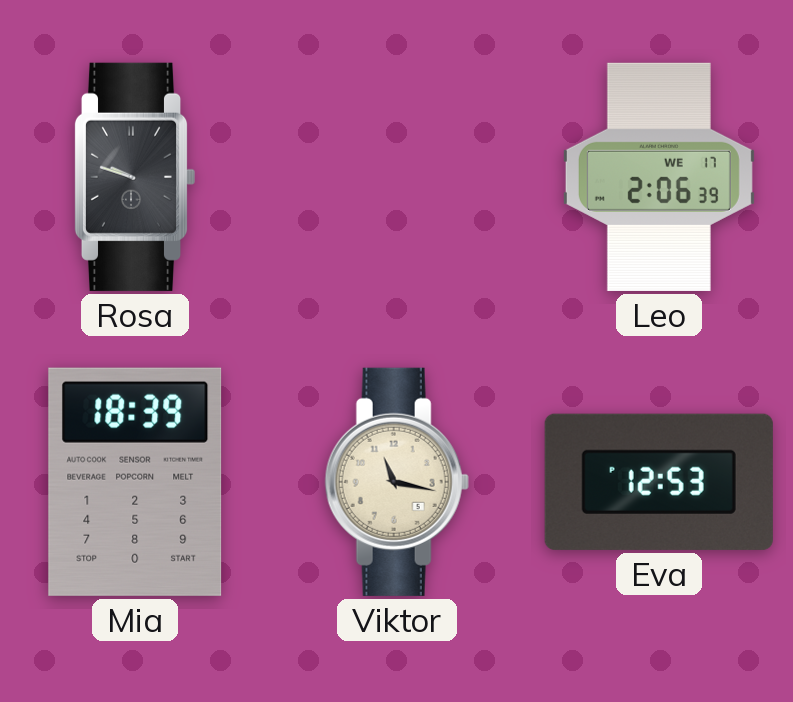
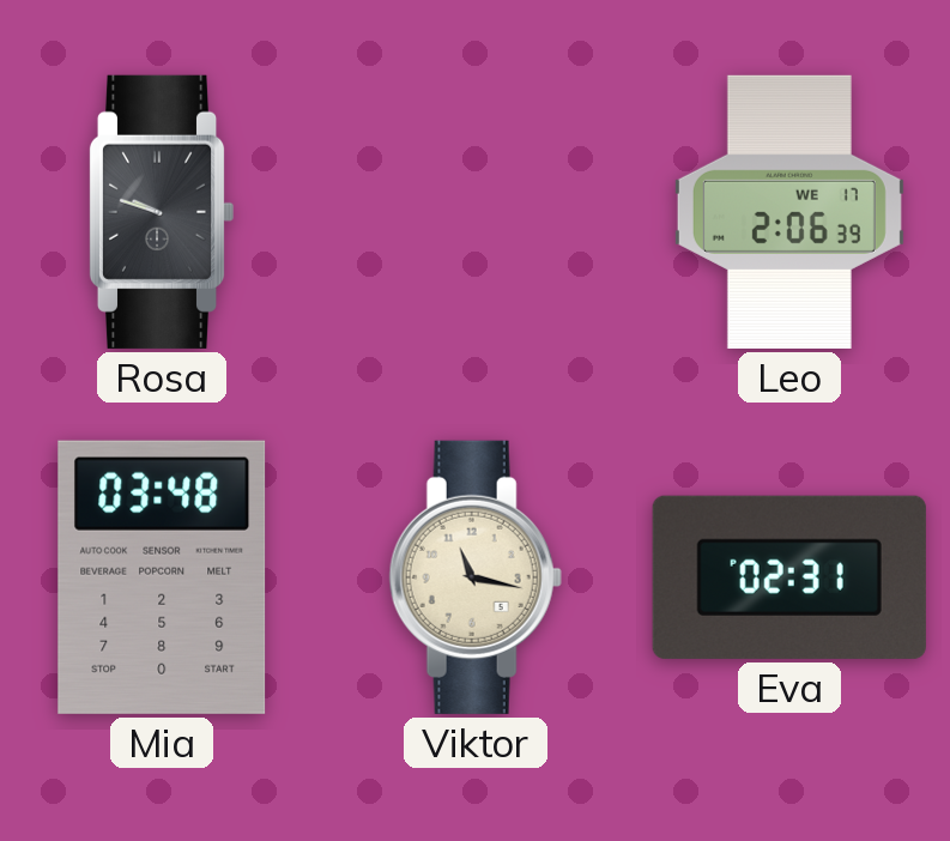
Mia: 18:39 -> 03:48
Eva: 12:53 -> 02:31
